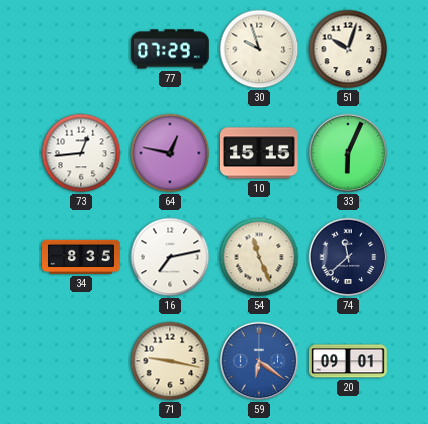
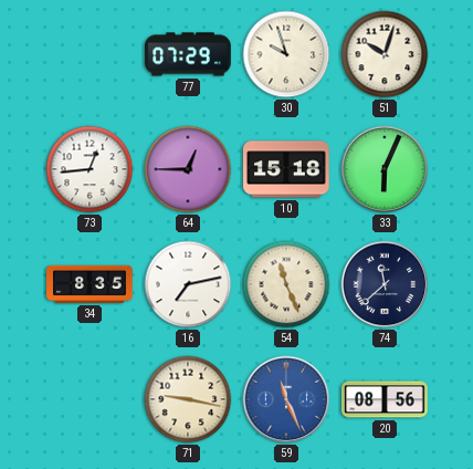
64: 12:47 -> 12:45
10: 15:15 -> 15:18
59: 6:21 -> 11:26
20: 09:01 -> 08:56
